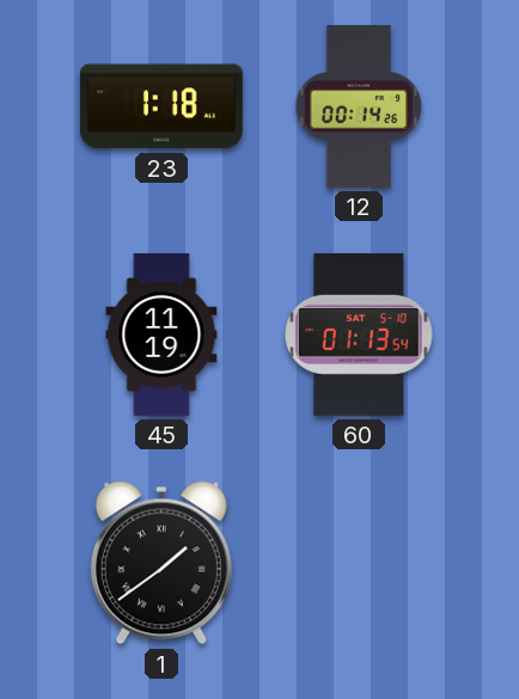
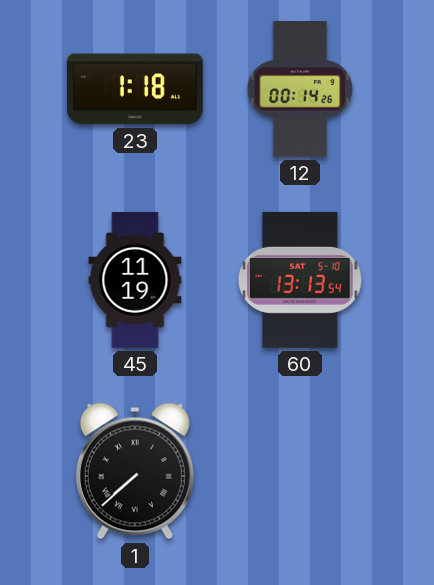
60: 01:13 -> 13:13
1: 1:39 -> 7:38
